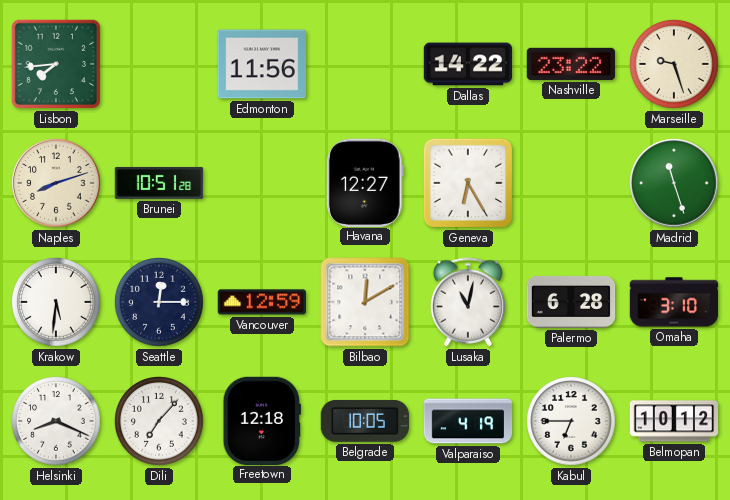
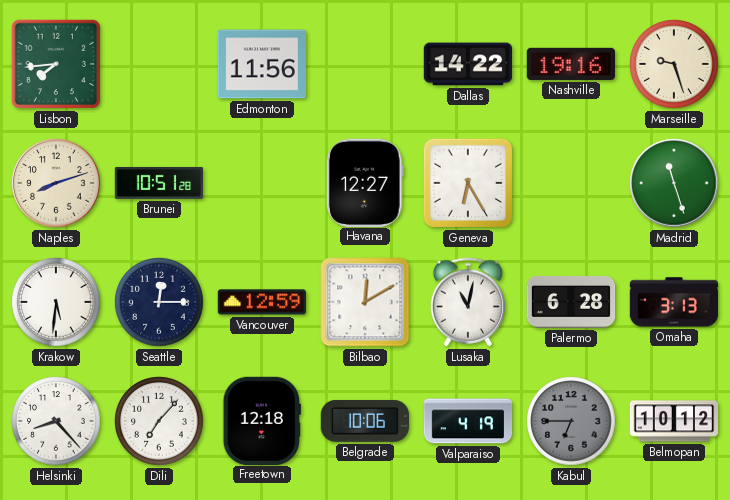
Nashville: 23:22 -> 19:16
Omaha: 3:10 -> 3:13
Helsinki: 8:19 -> 8:23
Belgrade: 10:05 -> 10:06
Kabul dial: white -> grey
